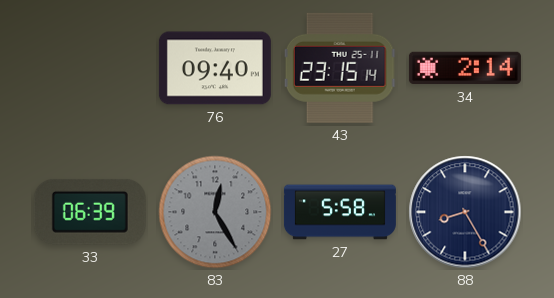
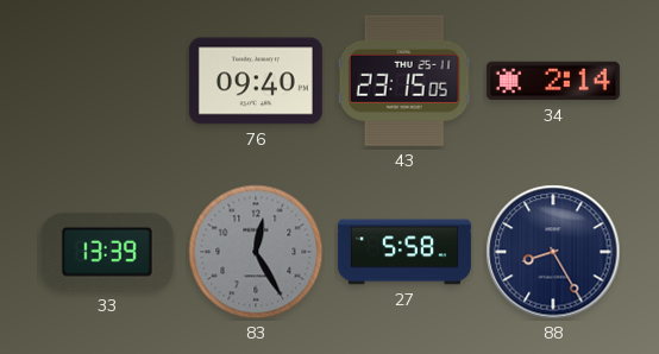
43: 23:15:14 -> 23:15:05
33: 06:39 -> 13:39
